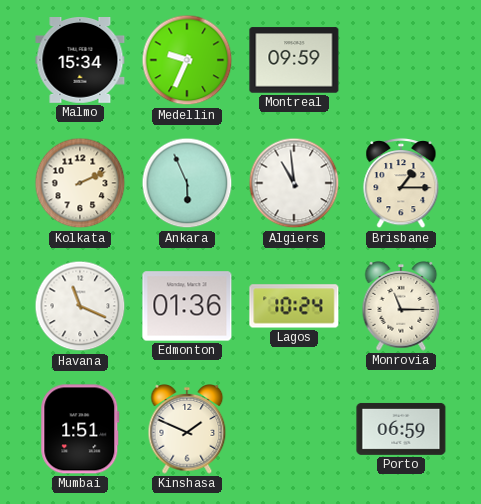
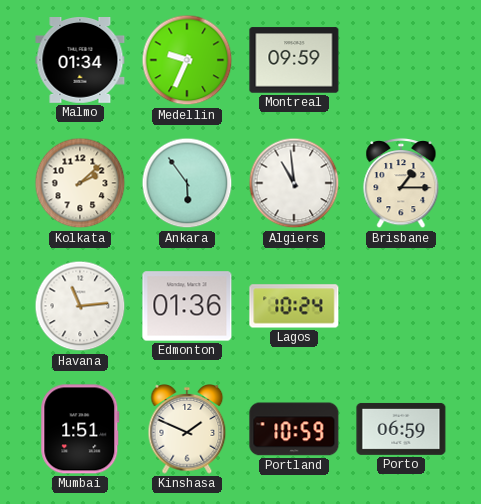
Malmo: 15:34 -> 01:34
Kolkata: 2:11 -> 2:08
Ankara: 5:56 -> 5:54
Havana: 11:19 -> 11:14
Monrovia: 11:15 -> none
Portland: none -> 10:59
